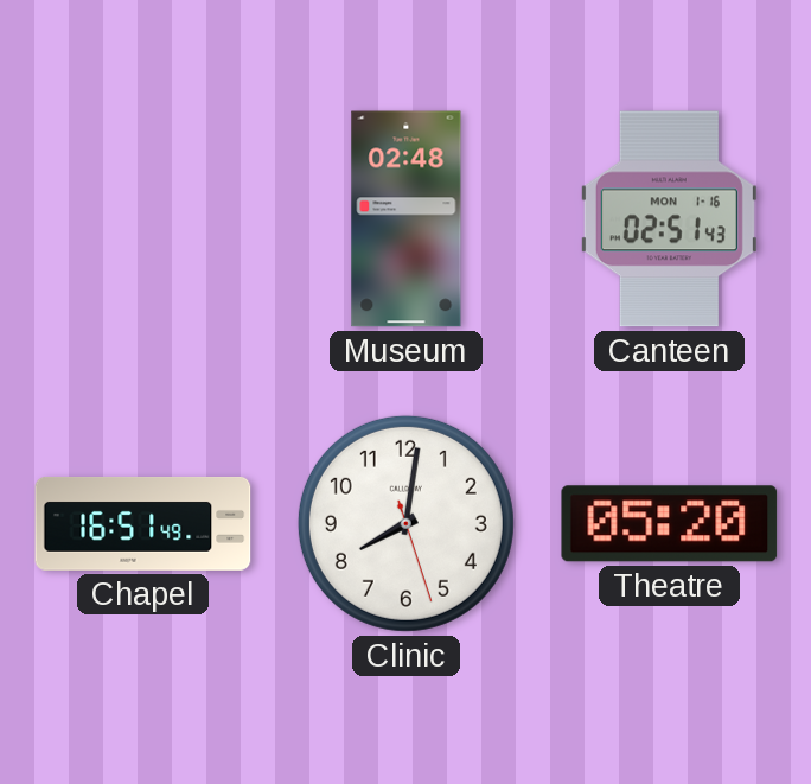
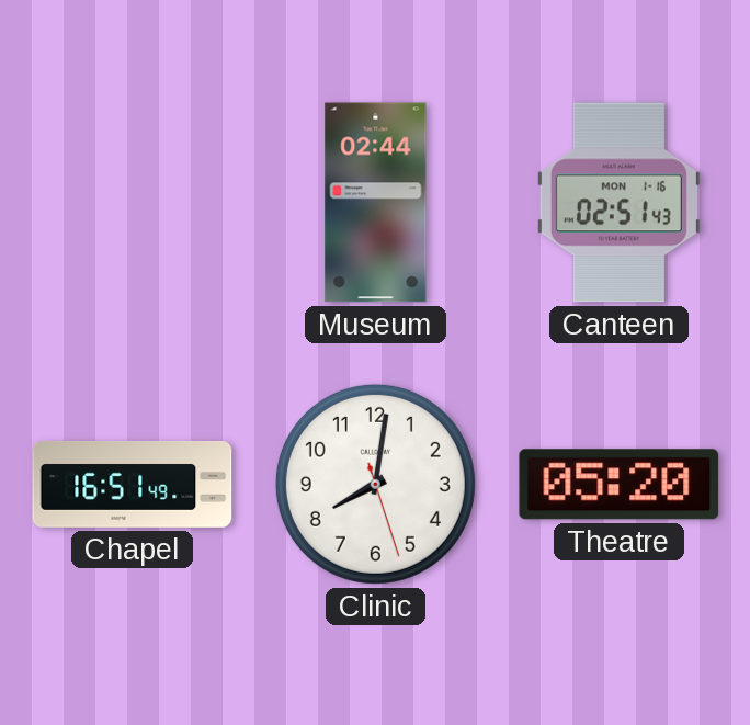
Museum: 02:48 -> 02:44
